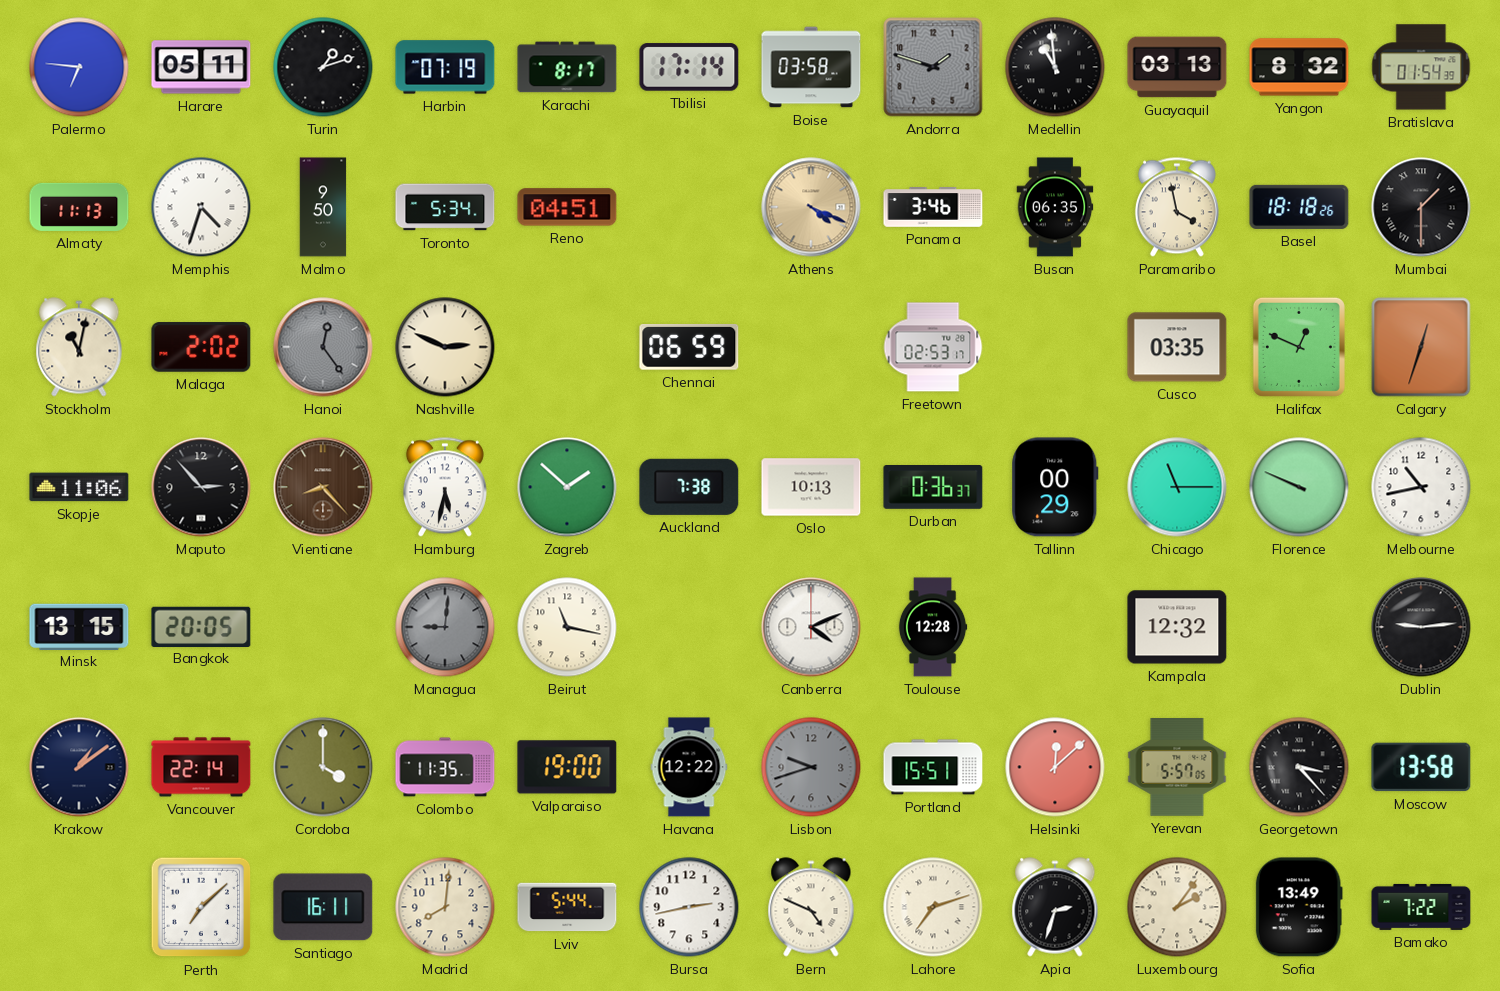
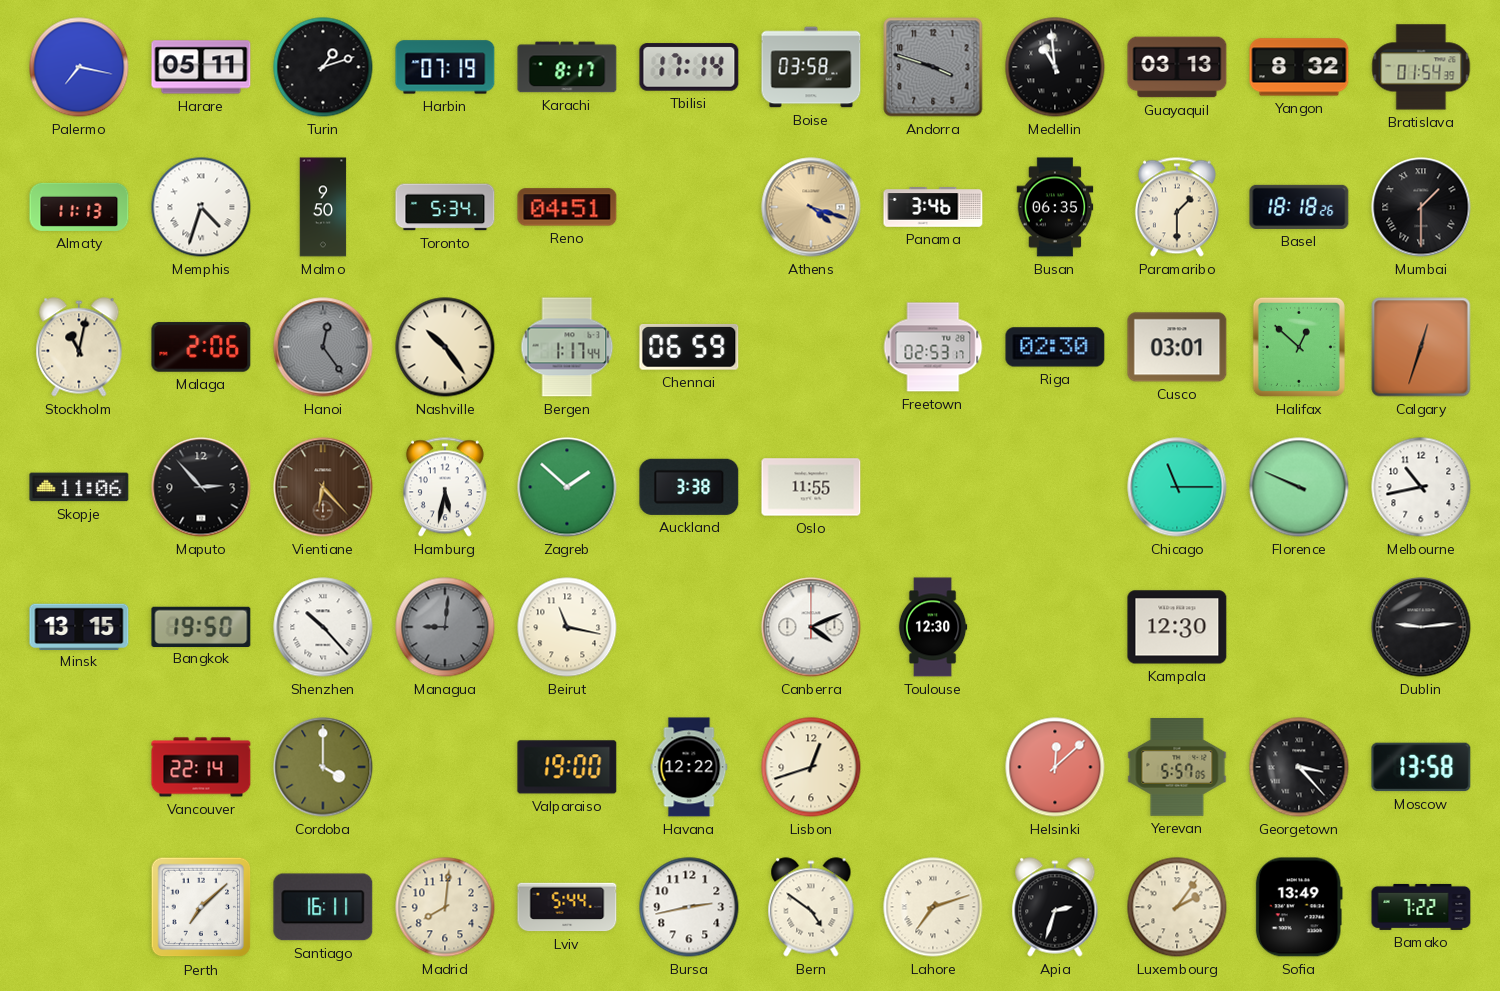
Palermo: 6:46 -> 7:17
Andorra: 1:48 -> 3:48
Athens: 4:19 -> 4:18
Paramaribo: 3:58 -> 1:30
Malaga: 2:02 -> 2:06
Nashville: 2:49 -> 10:24
Bergen: none -> 1:17
Riga: none -> 02:30
Cusco: 03:35 -> 03:01
Halifax: 12:49 -> 12:52
Vientiane: 8:23 -> 6:23
Auckland: 7:38 -> 3:38
Oslo: 10:13 -> 11:55
Durban: 0:36 -> none
Tallinn: 00:29 -> none
Bangkok: 20:05 -> 19:50
Shenzhen: none -> 10:23
Toulouse: 12:28 -> 12:30
Kampala: 12:32 -> 12:30
Krakow: 1:09 -> none
Colombo: 11:35 -> none
Lisbon: 9:42 -> 12:42
Lisbon dial: grey -> cream
Portland: 15:51 -> none
Bern: 4:49 -> 4:51
